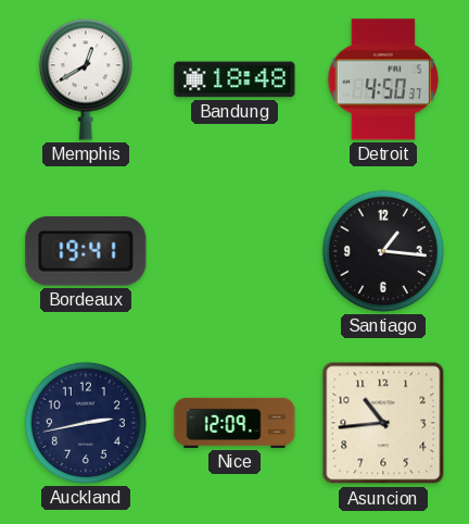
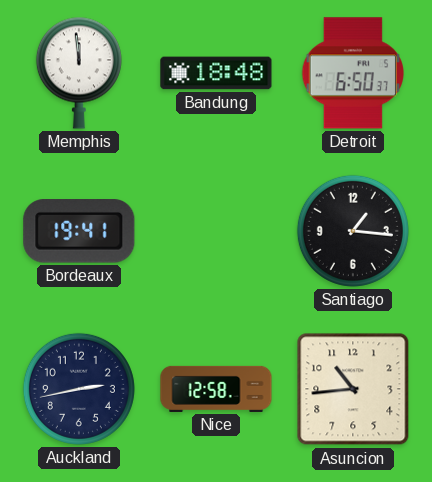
Memphis: 12:40 -> 11:59
Detroit: 4:50 -> 6:50
Nice: 12:09 -> 12:58
